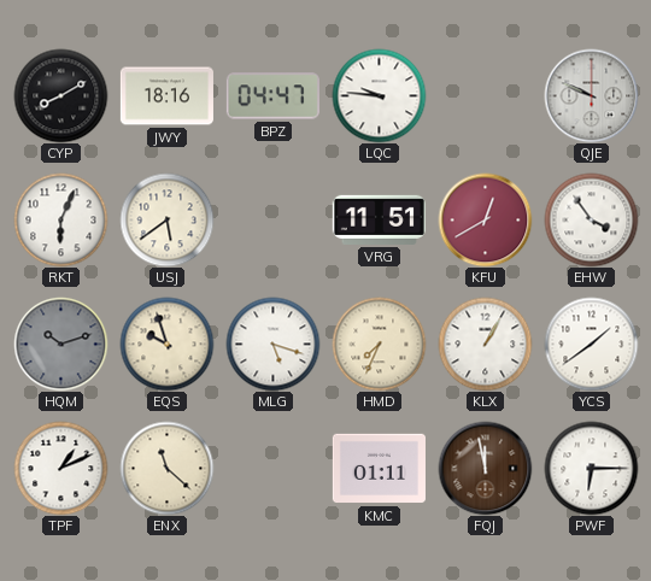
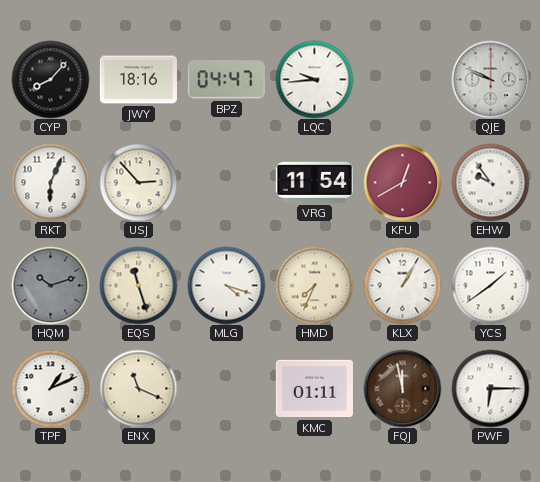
CYP: 8:10 -> 8:07
LQC: 9:46 -> 9:44
USJ: 5:39 -> 2:53
VRG: 11:51 -> 11:54
EHW: 3:54 -> 9:54
EQS: 9:57 -> 11:27
MLG: 5:18 -> 4:18
ENX: 11:22 -> 11:19
